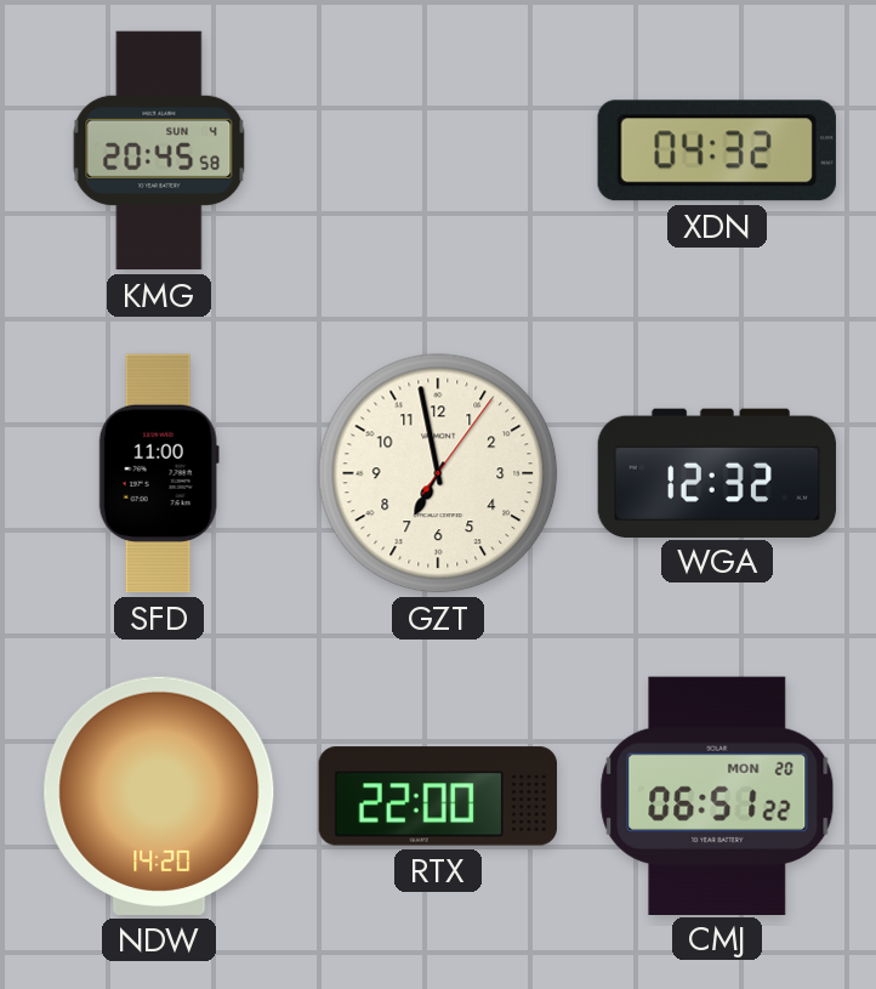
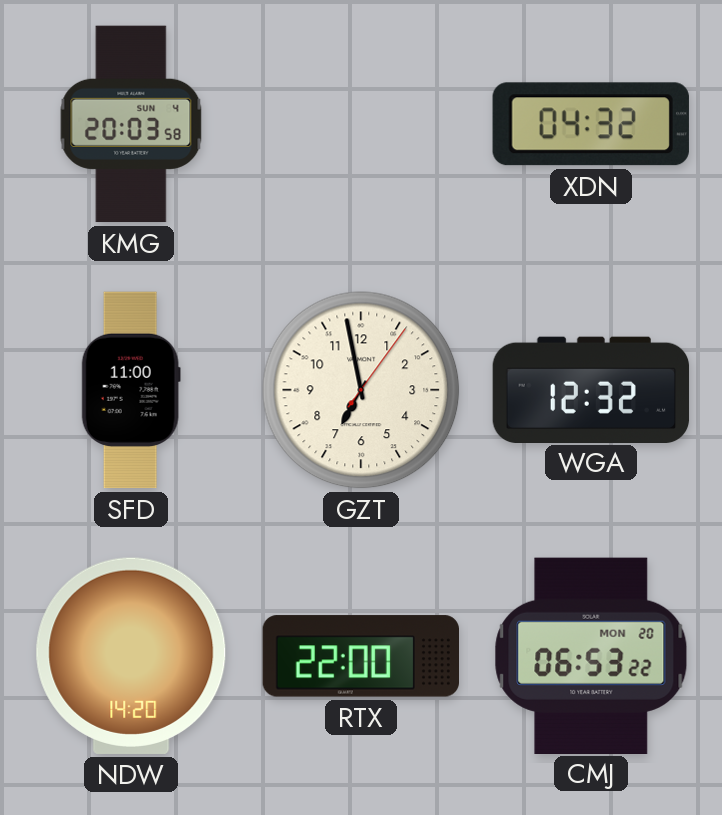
KMG: 20:45 -> 20:03
CMJ: 06:51 -> 06:53
